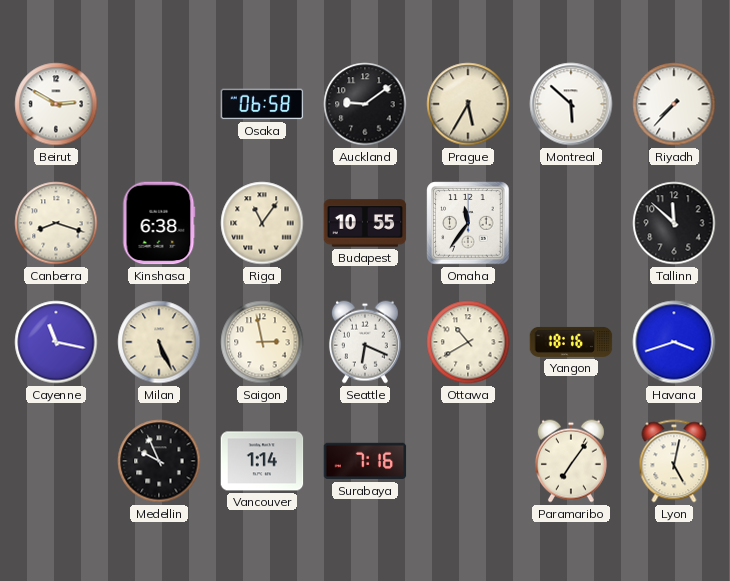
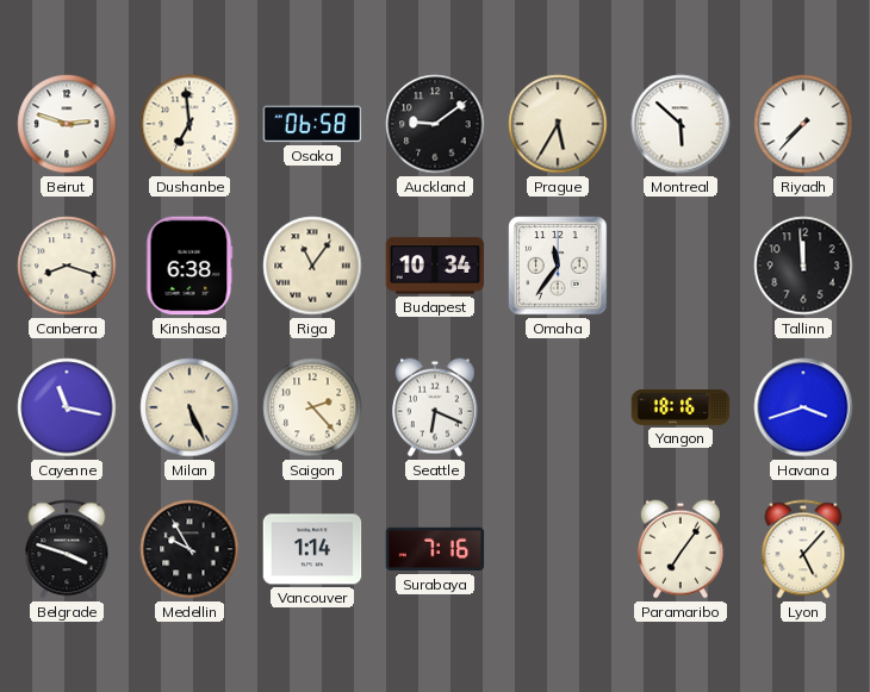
Beirut: 2:50 -> 2:48
Dushanbe: none -> 6:59
Budapest: 10:55 -> 10:34
Tallinn: 11:52 -> 11:59
Saigon: 2:58 -> 2:23
Ottawa: 10:40 -> none
Belgrade: none -> 3:48
Medellin: 9:56 -> 9:55
Lyon: 5:02 -> 5:07
